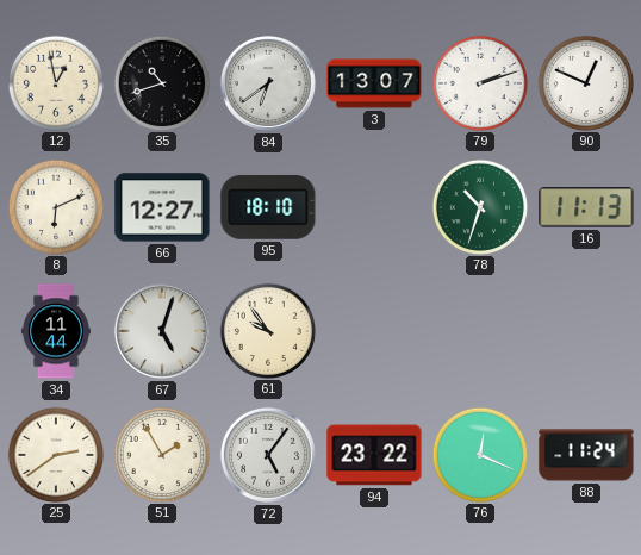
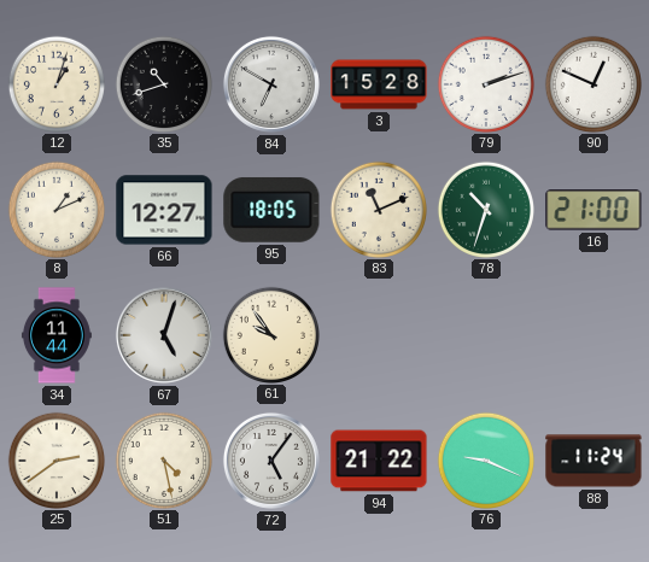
12: 12:58 -> 1:03
84: 6:39 -> 6:50
3: 13:07 -> 15:28
8: 6:11 -> 1:11
95: 18:10 -> 18:05
83: none -> 11:11
16: 11:13 -> 21:00
51: 1:55 -> 4:28
94: 23:22 -> 21:22
76: 12:19 -> 9:19
